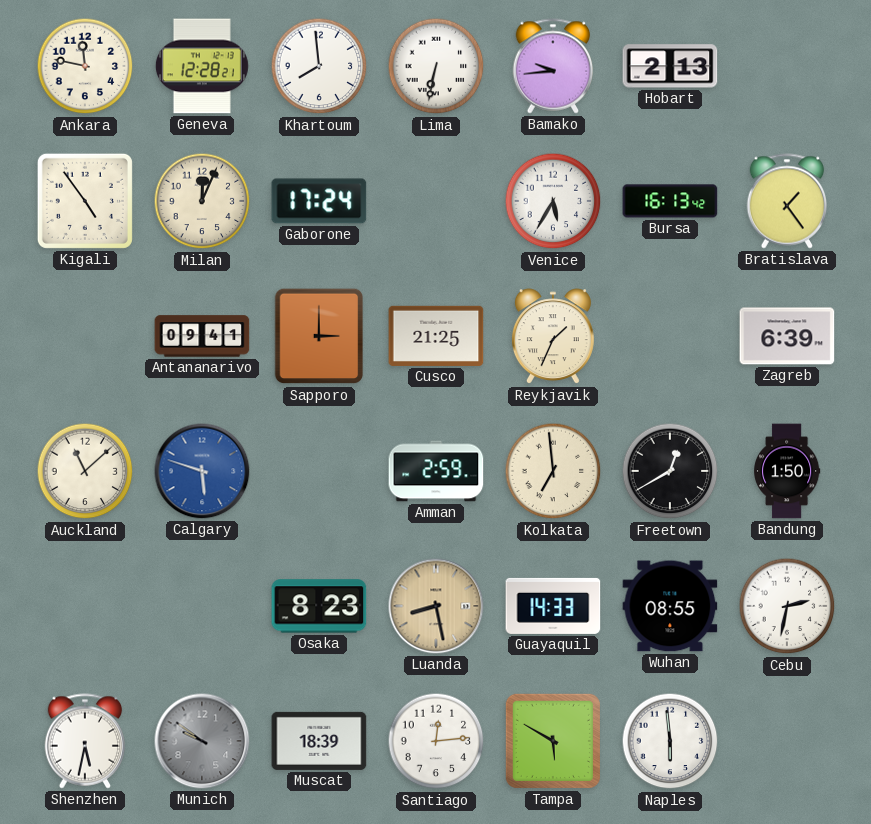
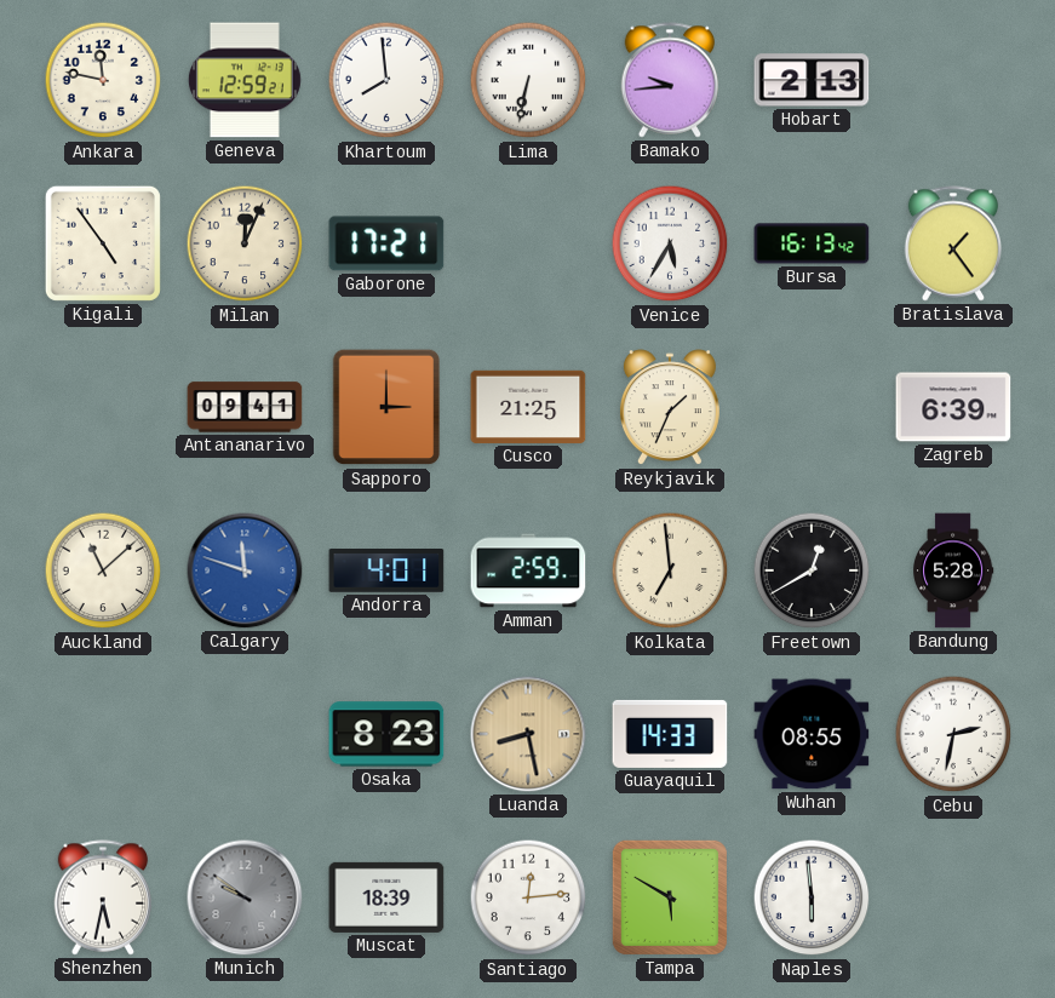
Geneva: 12:28 -> 12:59
Gaborone: 17:24 -> 17:21
Calgary: 5:48 -> 11:48
Andorra: none -> 4:01
Bandung: 1:50 -> 5:28
